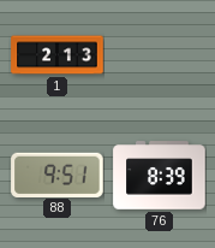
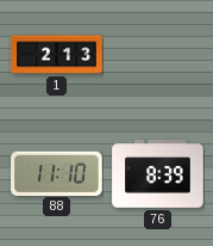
88: 9:51 -> 11:10
